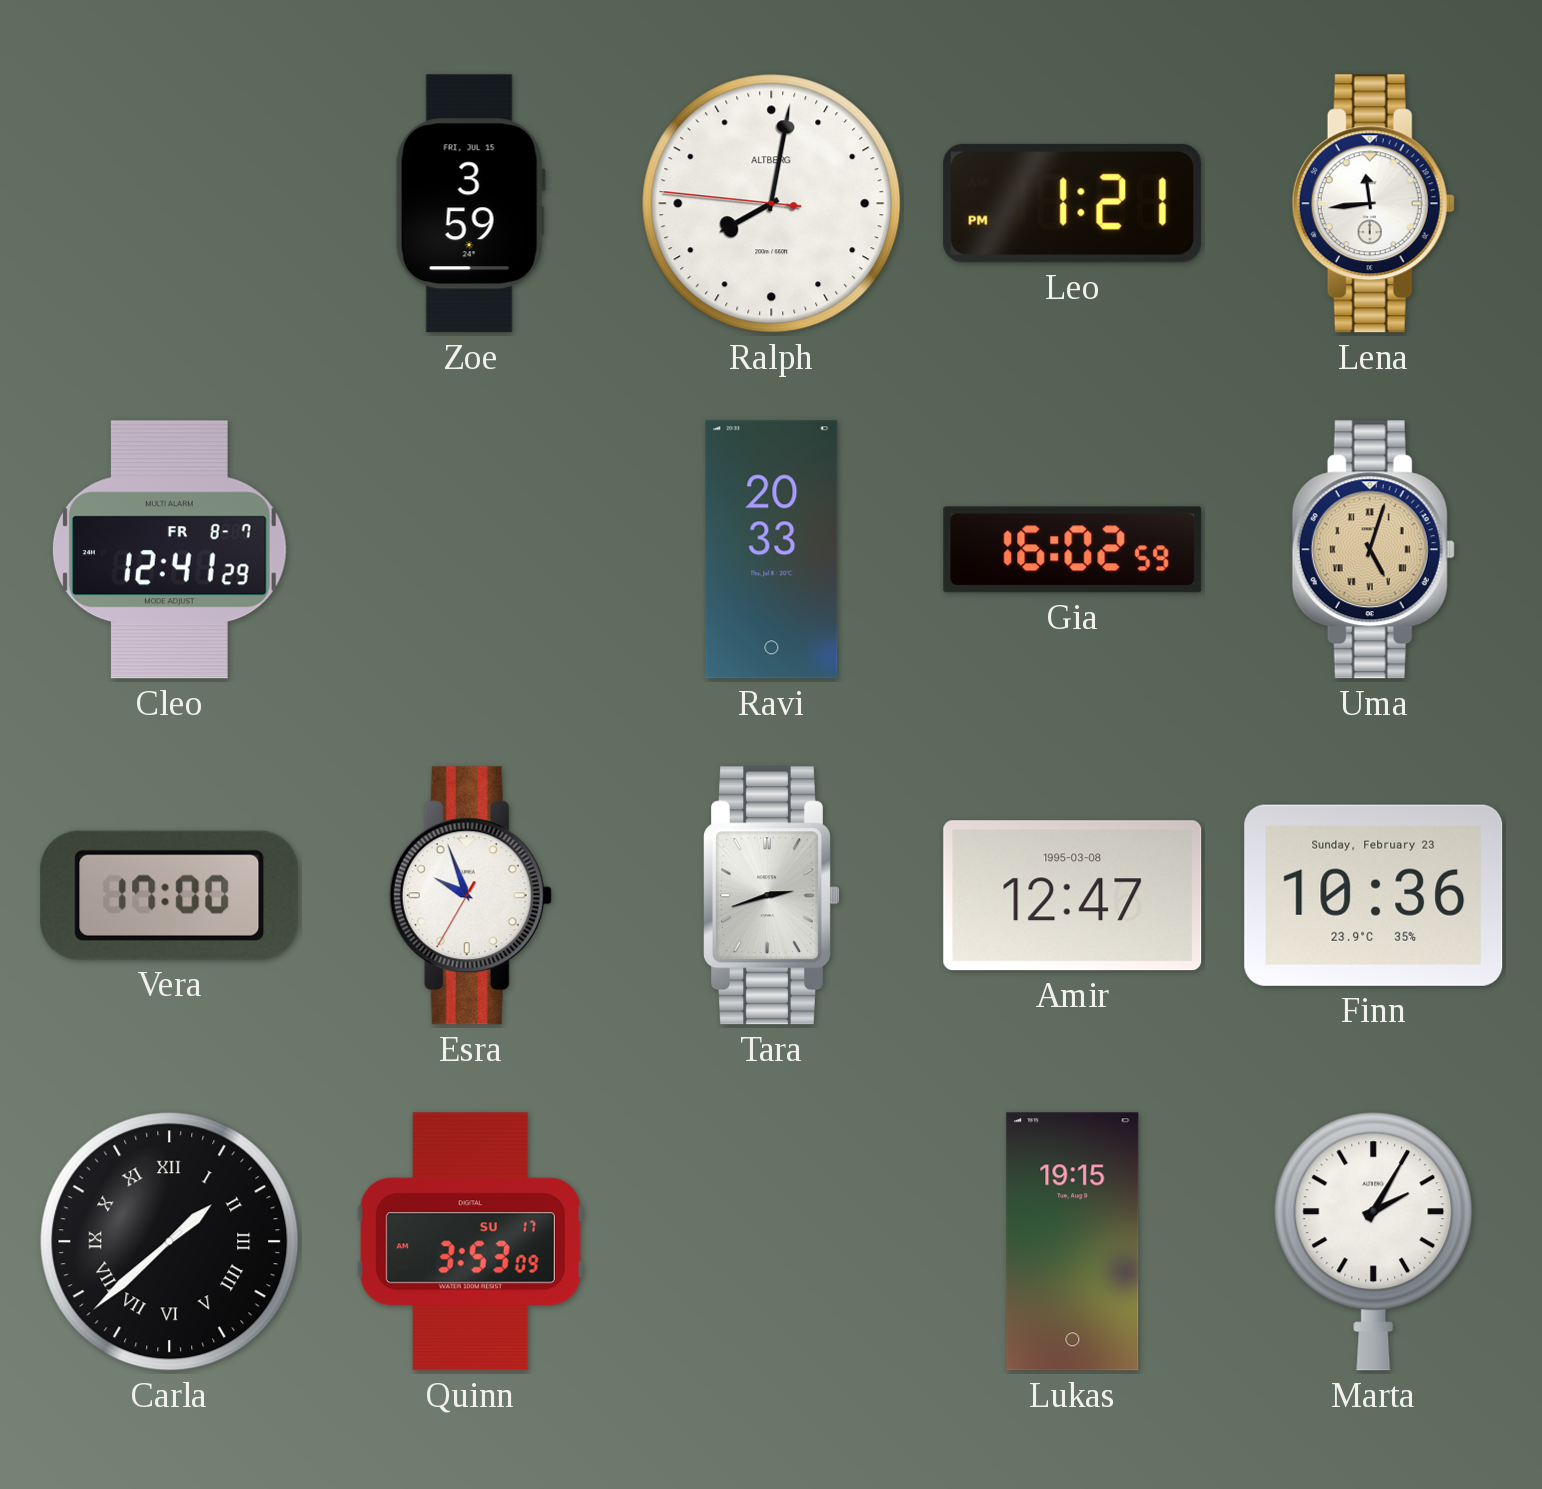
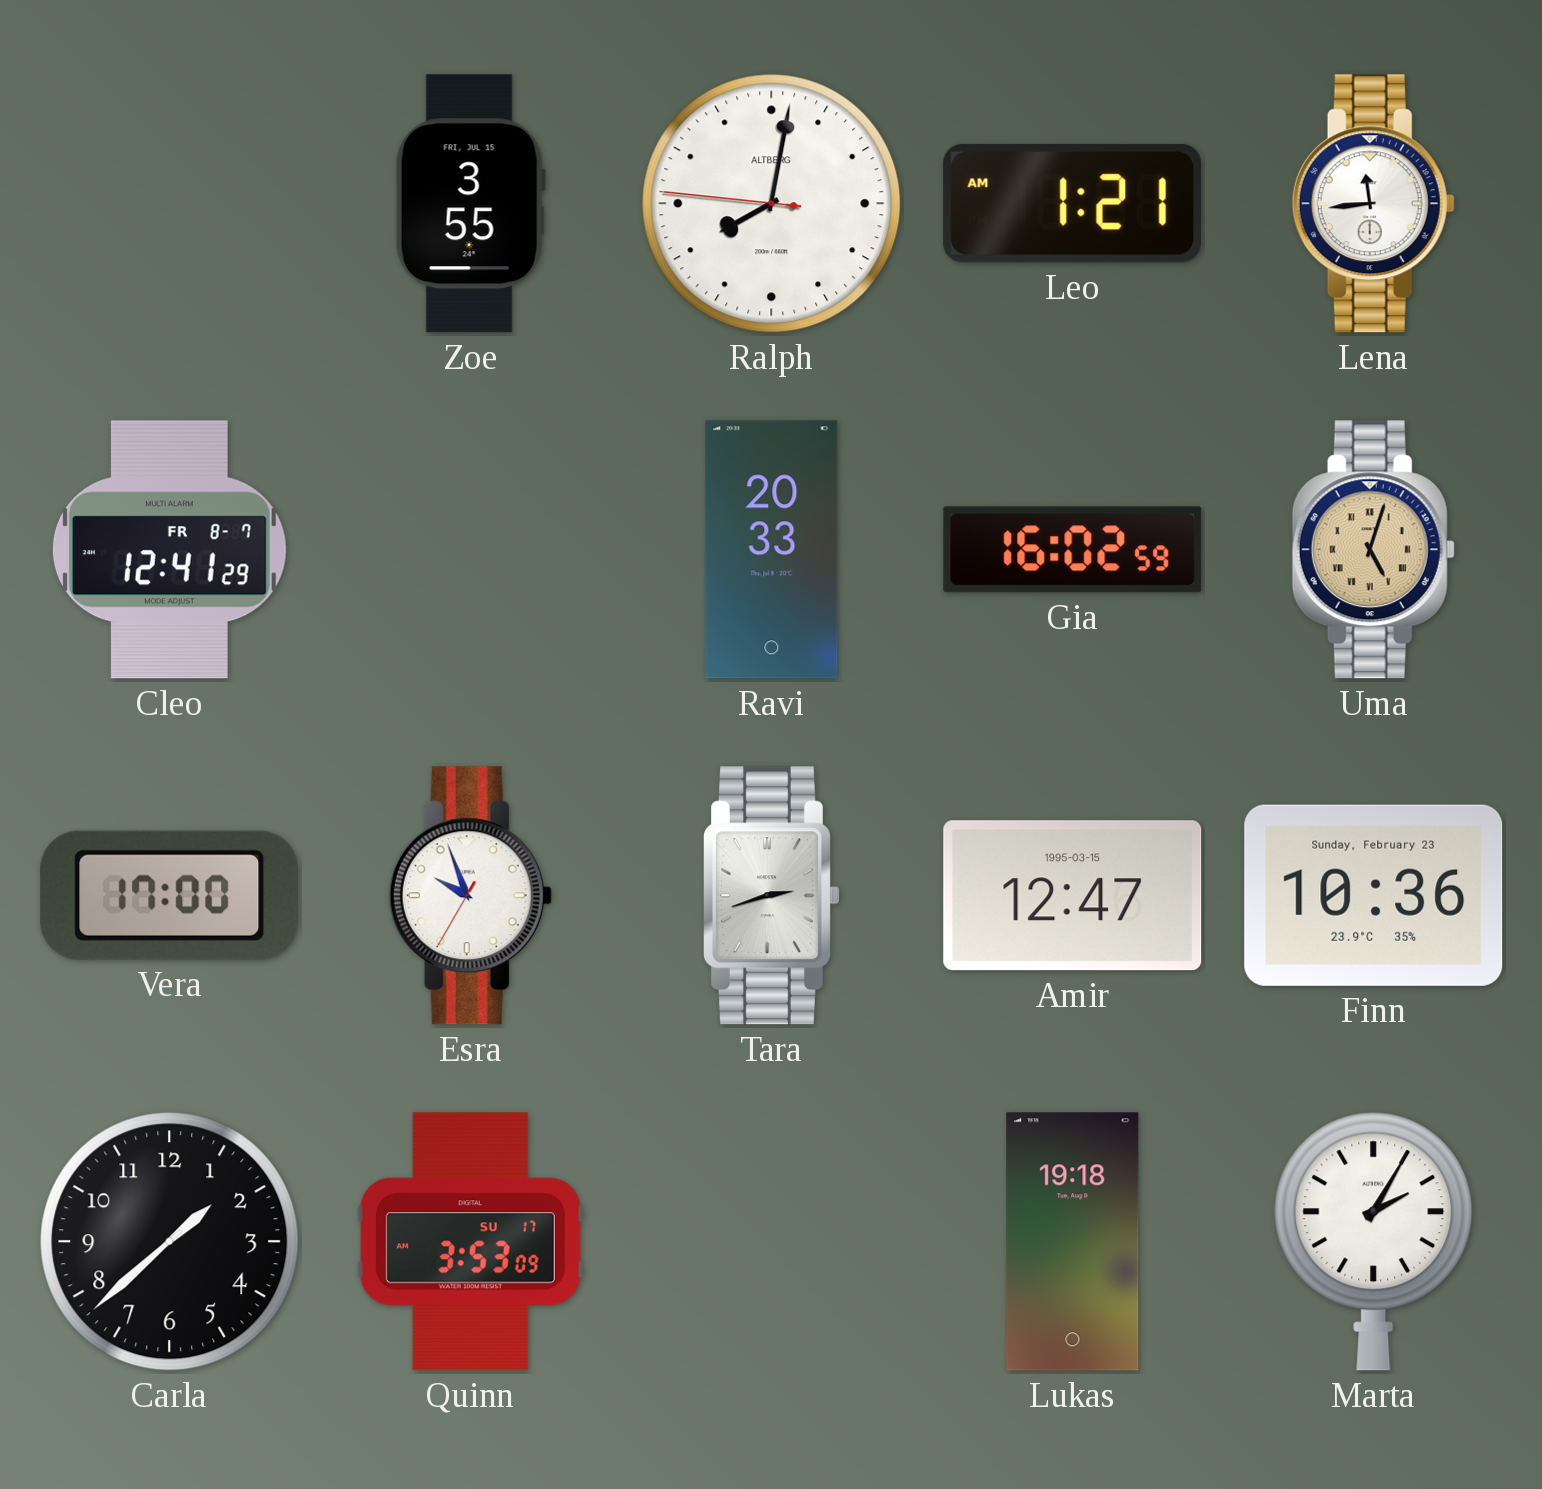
Zoe: 3:59 -> 3:55
Leo: 1:21 PM -> 1:21 AM
Amir date: 1995-03-08 -> 1995-03-15
Carla numerals: Roman -> Arabic
Lukas: 19:15 -> 19:18
